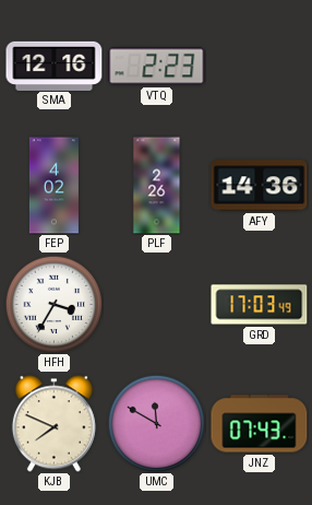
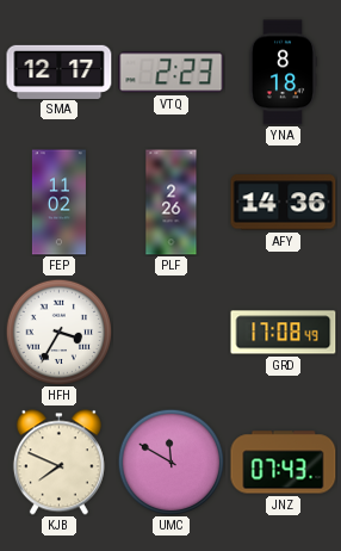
SMA: 12:16 -> 12:17
YNA: none -> 8:18
FEP: 4:02 -> 11:02
GRD: 17:03 -> 17:08
